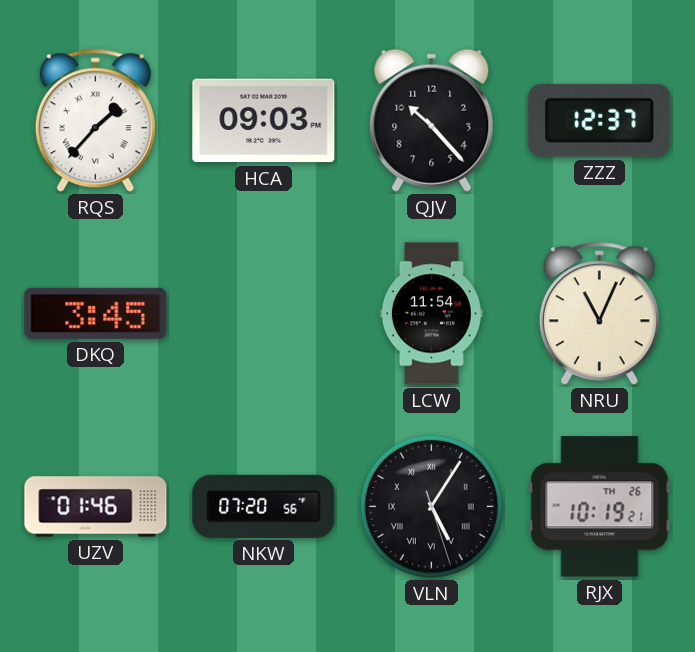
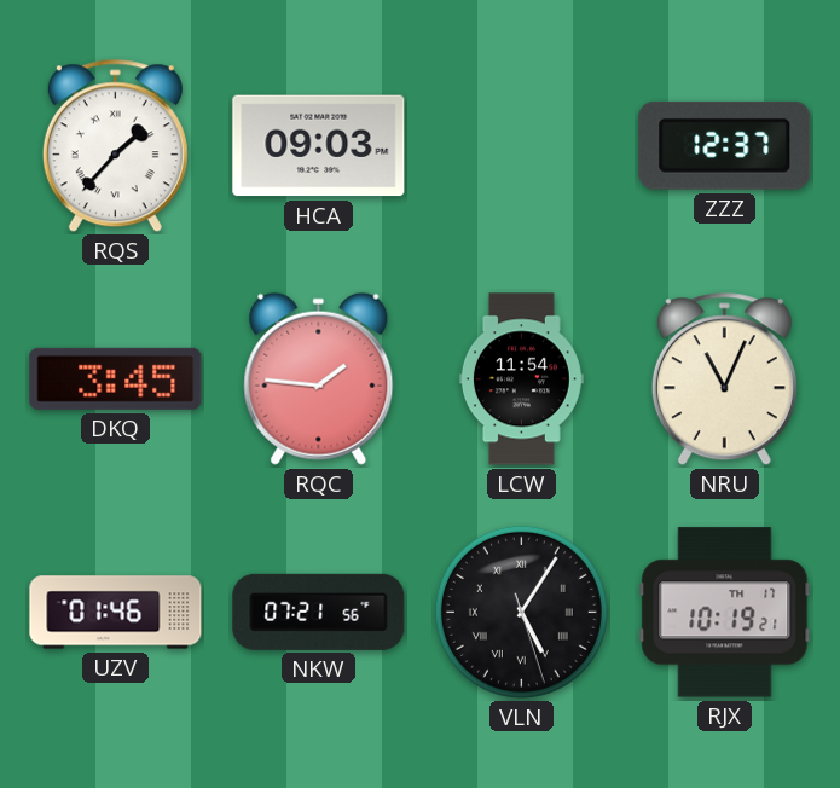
QJV: 10:23 -> none
RQC: none -> 1:46
NKW: 07:20 -> 07:21
RJX date: TH 26 -> TH 17
